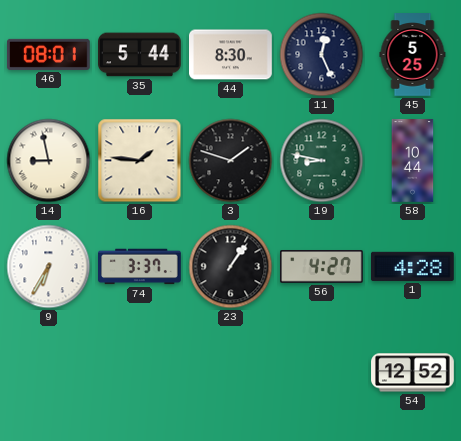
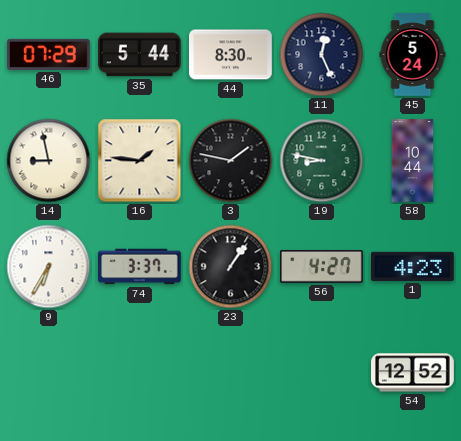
46: 08:01 -> 07:29
45: 5:25 -> 5:24
3: 1:48 -> 1:47
1: 4:28 -> 4:23
